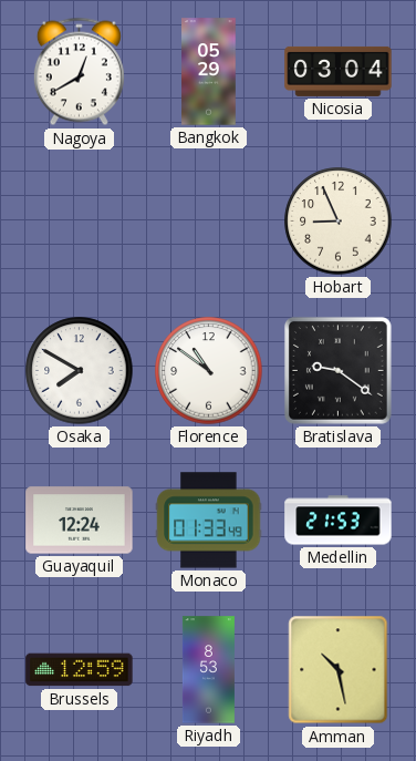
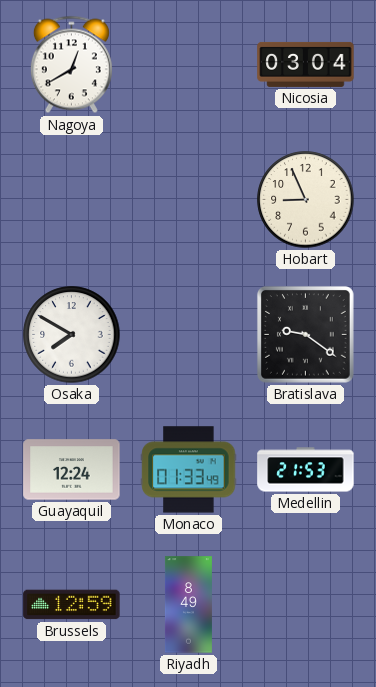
Bangkok: 05:29 -> none
Florence: 10:51 -> none
Riyadh: 8:53 -> 8:49
Amman: 10:28 -> none
